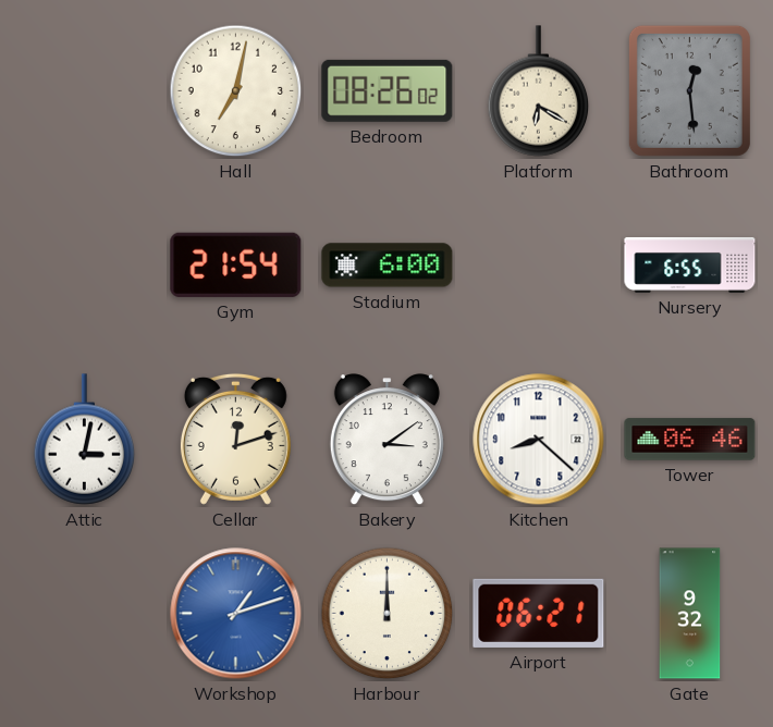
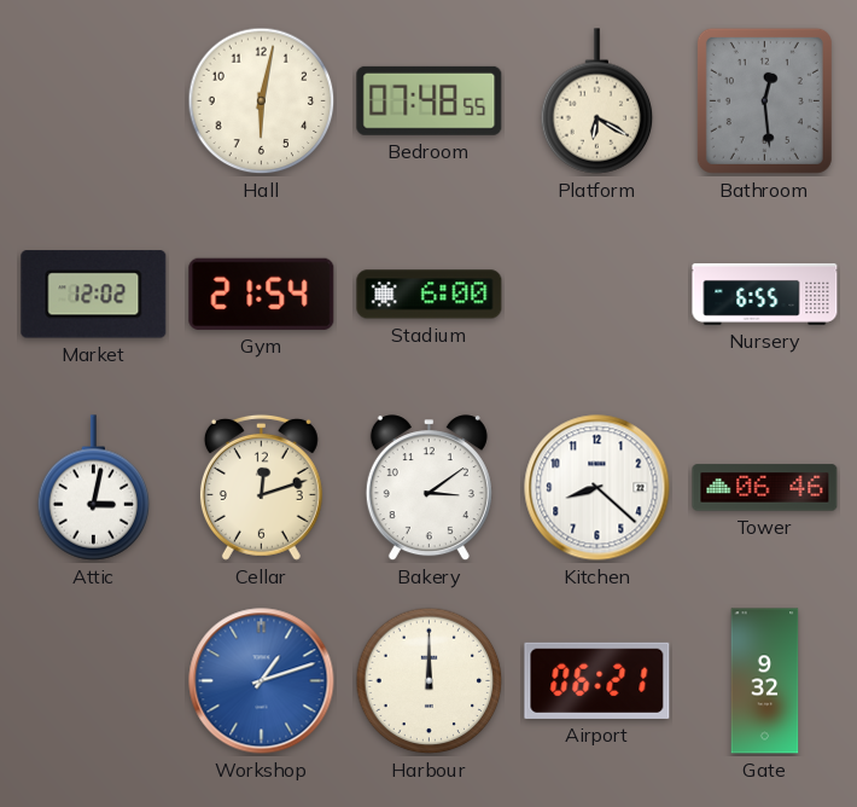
Hall: 7:02 -> 6:02
Bedroom: 08:26 -> 07:48
Market: none -> 12:02
